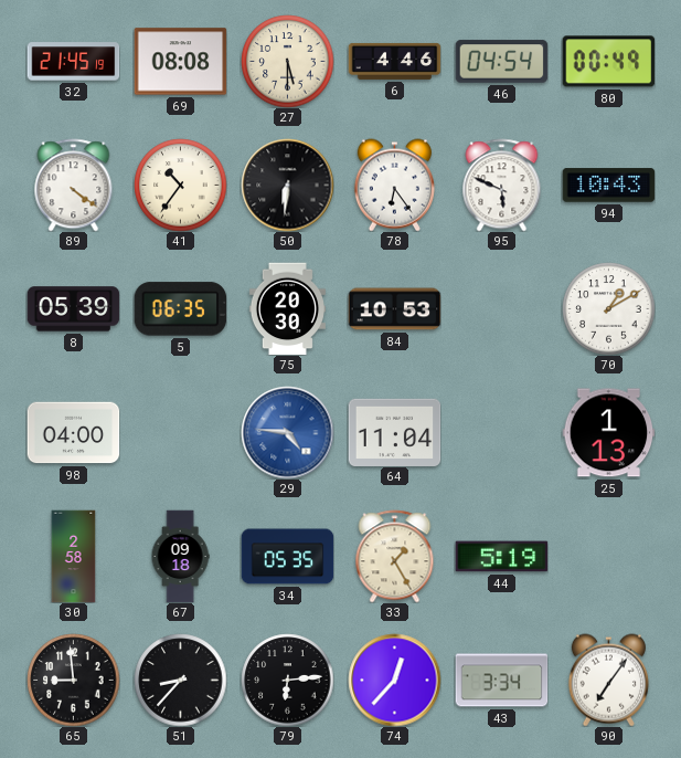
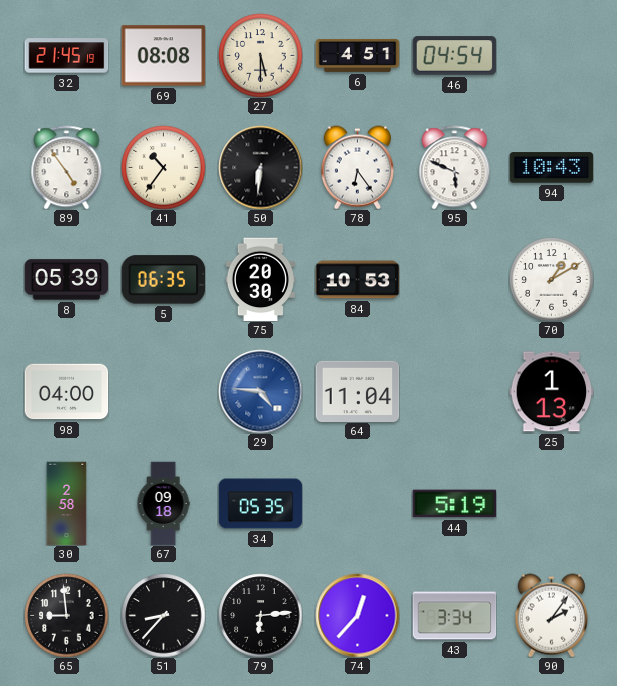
6: 4:46 -> 4:51
80: 00:49 -> none
89: 4:21 -> 4:54
33: 1:25 -> none
90: 7:06 -> 2:06
